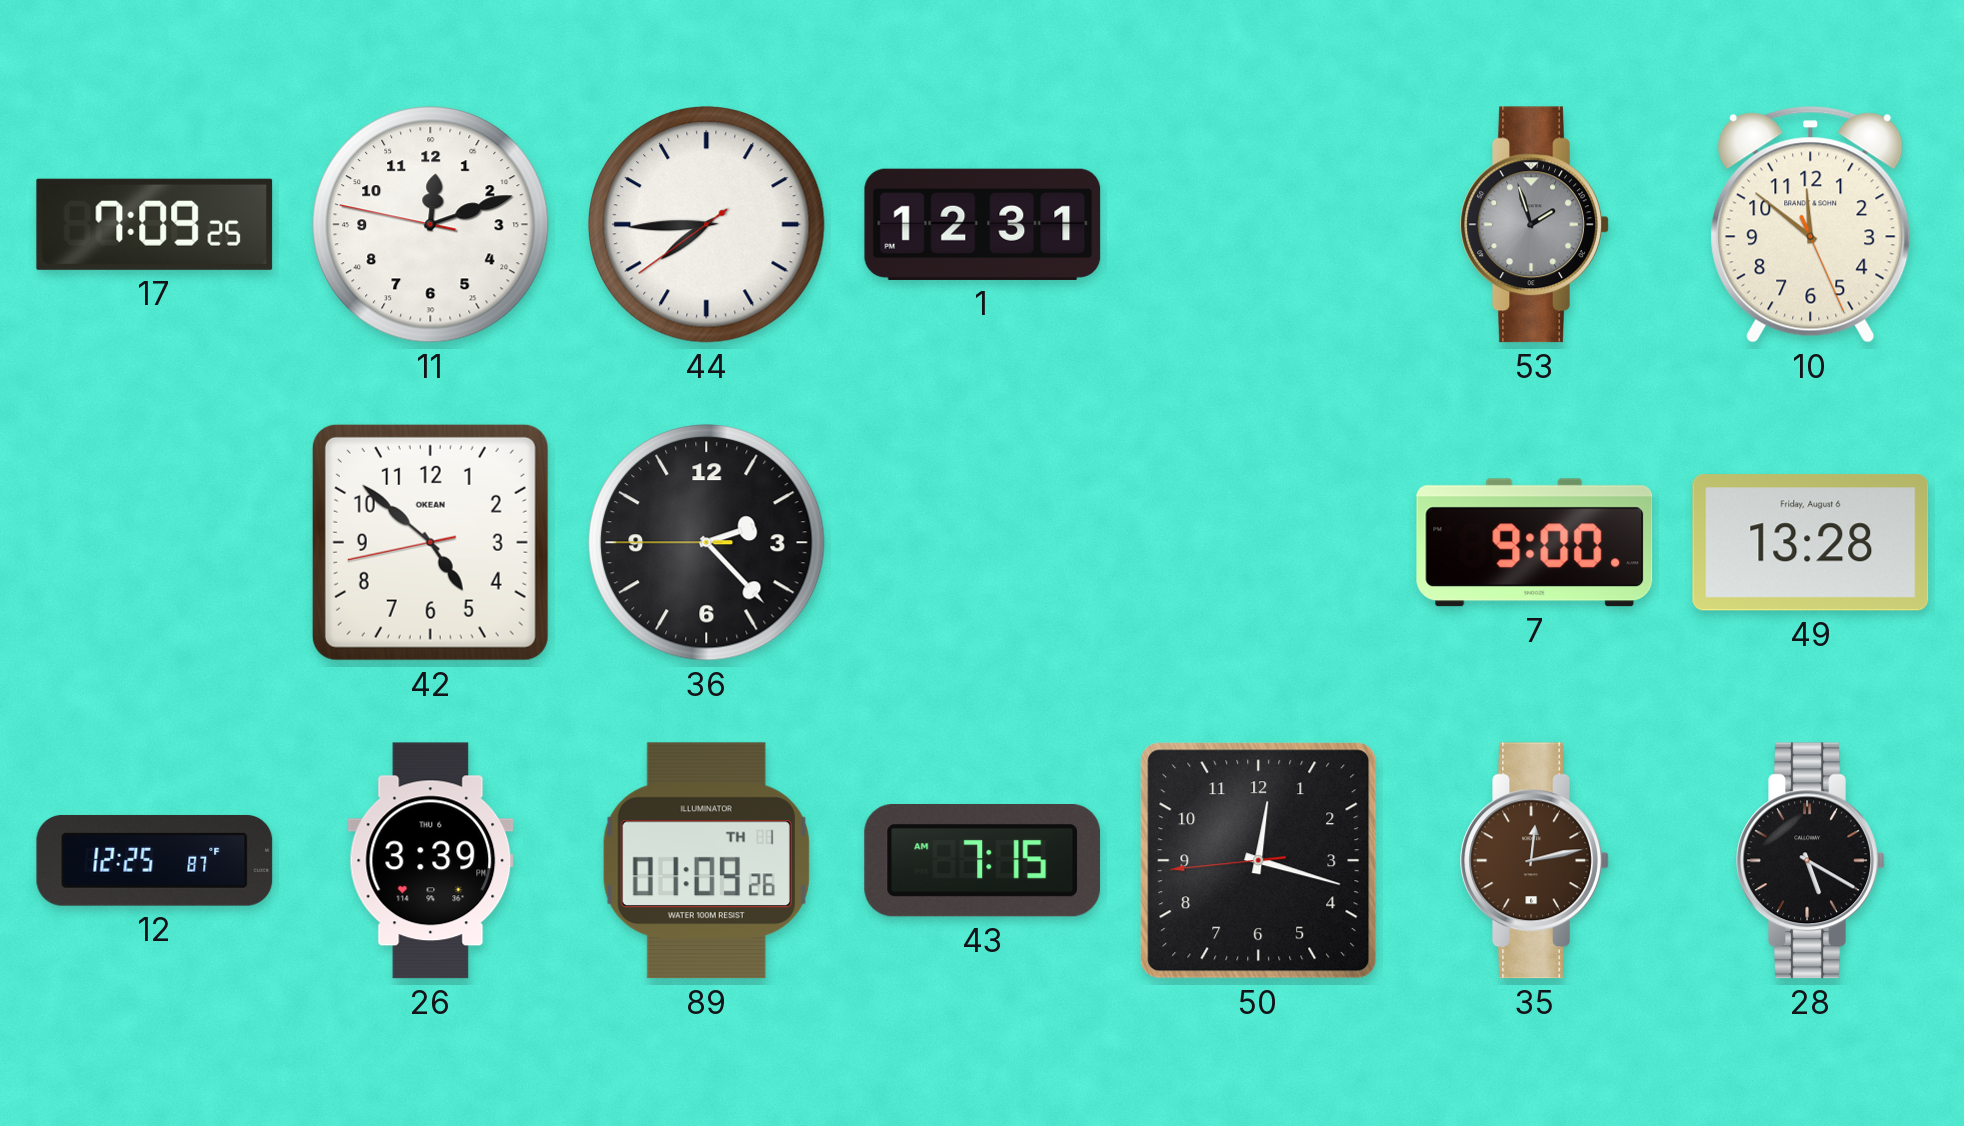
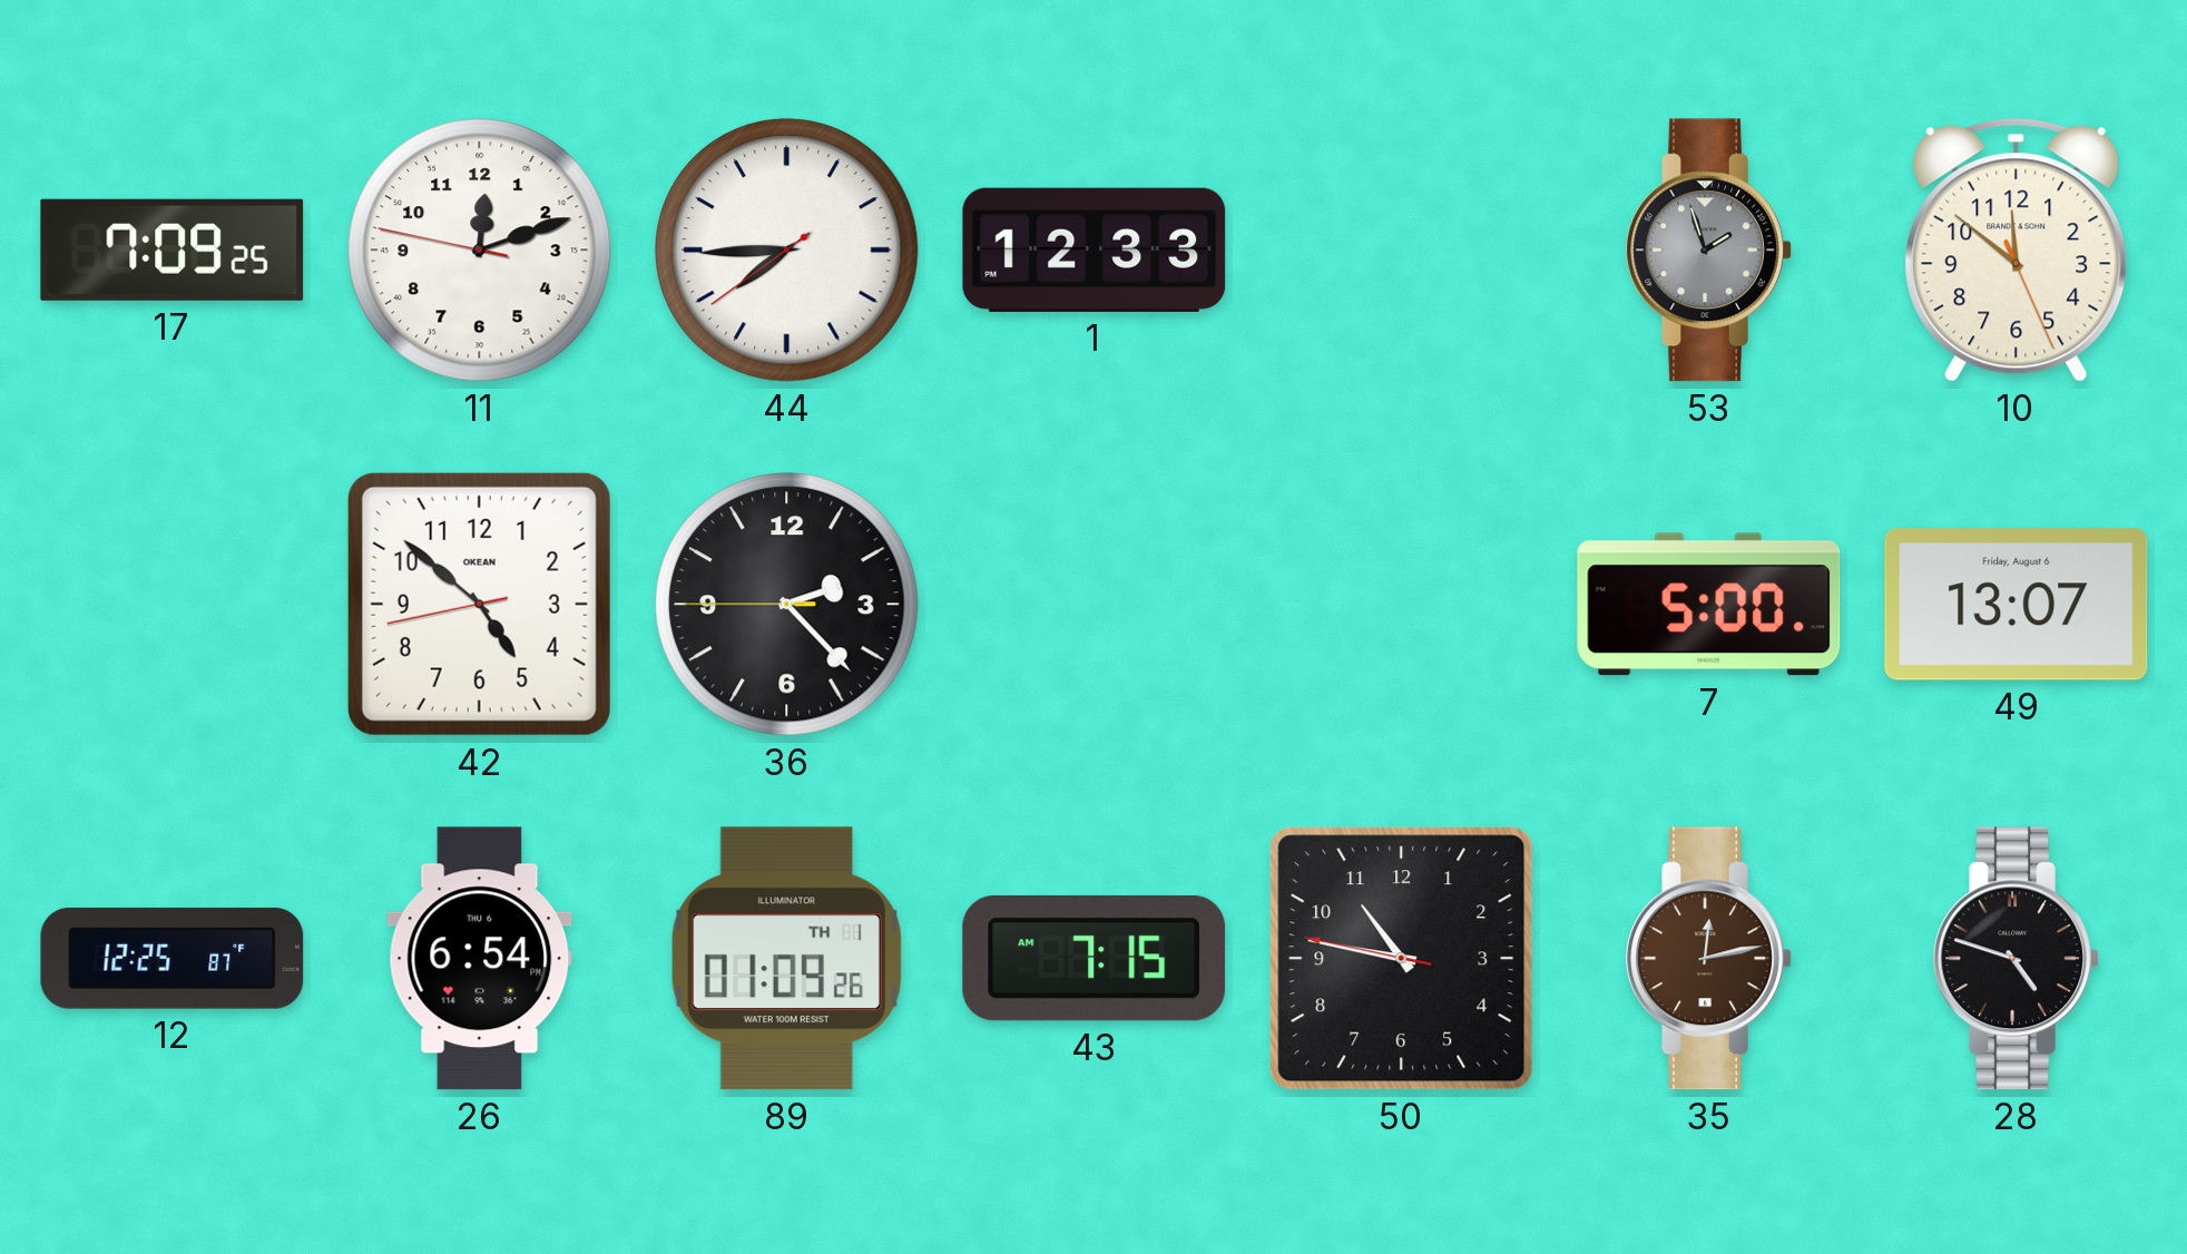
1: 12:31 -> 12:33
7: 9:00 -> 5:00
49: 13:28 -> 13:07
26: 3:39 -> 6:54
50: 12:17 -> 10:46
28: 5:20 -> 4:48
